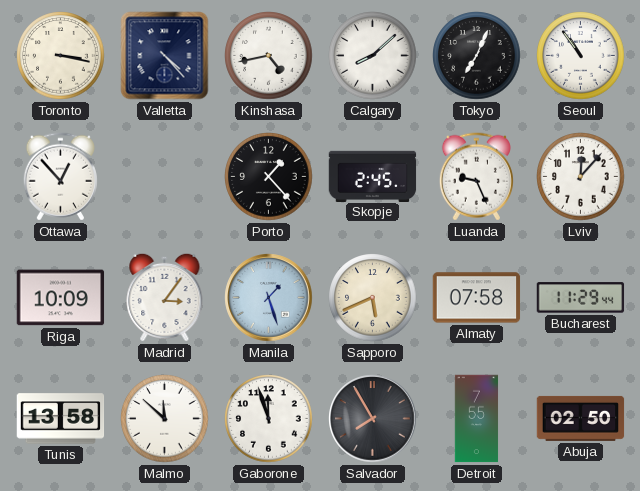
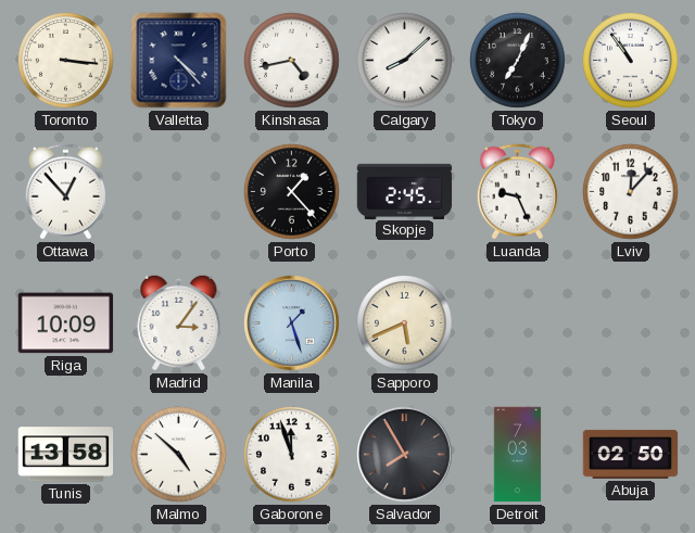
Toronto: 3:17 -> 3:16
Almaty: 07:58 -> none
Bucharest: 11:29 -> none
Malmo: 11:52 -> 4:52
Detroit: 7:55 -> 7:03
